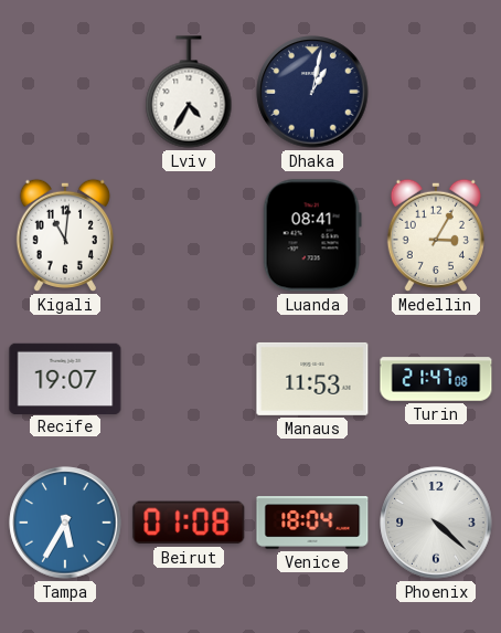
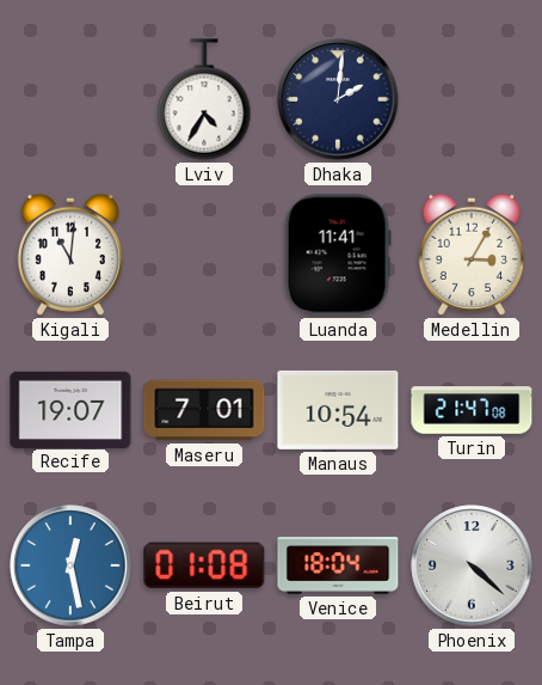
Dhaka: 1:02 -> 2:01
Luanda: 08:41 -> 11:41
Maseru: none -> 7:01
Manaus: 11:53 -> 10:54
Tampa: 5:35 -> 12:28
